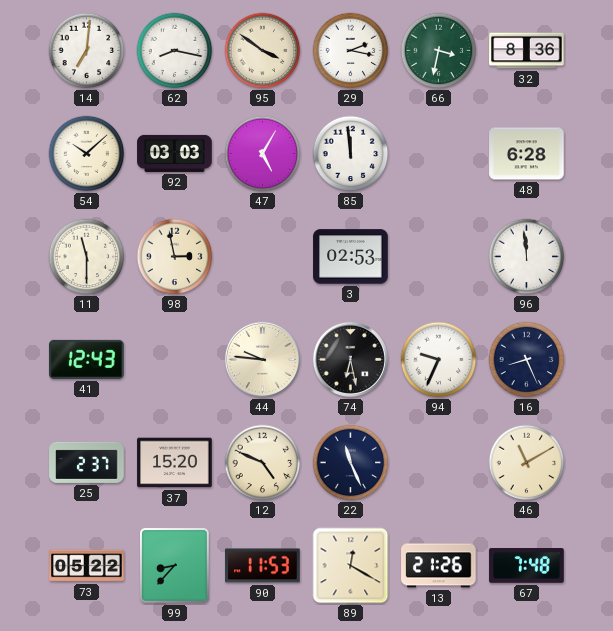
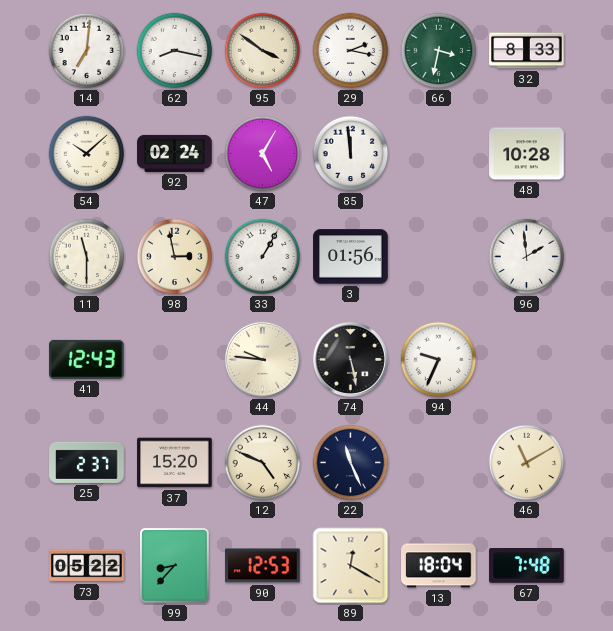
32: 8:36 -> 8:33
92: 03:03 -> 02:24
48: 6:28 -> 10:28
33: none -> 1:05
3: 02:53 -> 01:56
96: 11:59 -> 1:59
74: 6:28 -> 5:28
16: 8:26 -> none
90: 11:53 -> 12:53
13: 21:26 -> 18:04
